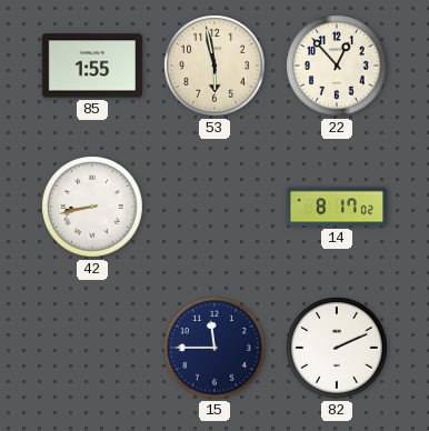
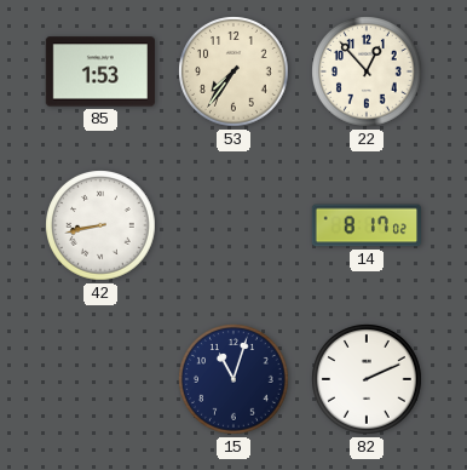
85: 1:55 -> 1:53
53: 5:58 -> 7:36
15: 11:45 -> 11:03
